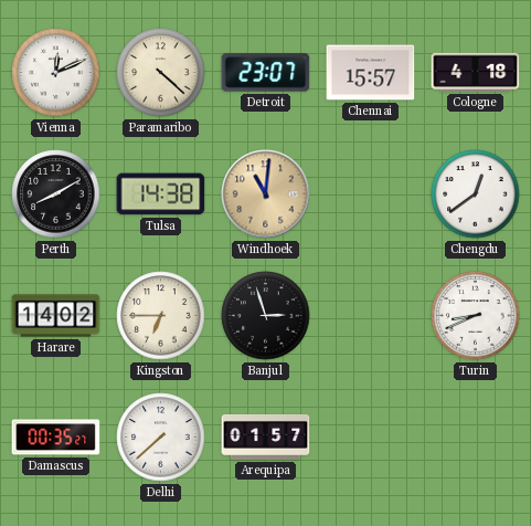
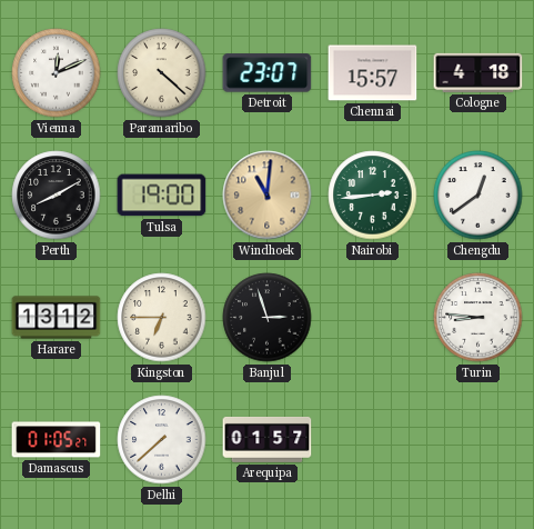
Tulsa: 14:38 -> 19:00
Nairobi: none -> 2:44
Harare: 14:02 -> 13:12
Turin: 8:41 -> 8:46
Damascus: 00:35 -> 01:05
